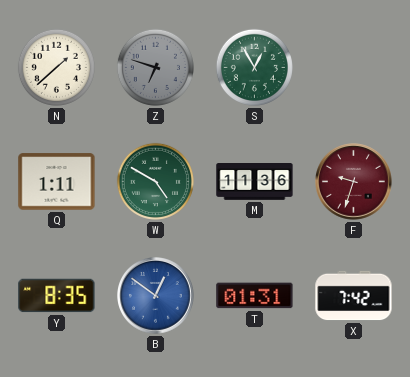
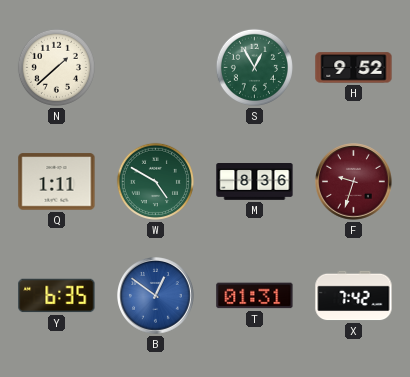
Z: 6:48 -> none
H: none -> 9:52
M: 11:36 -> 8:36
Y: 8:35 -> 6:35
